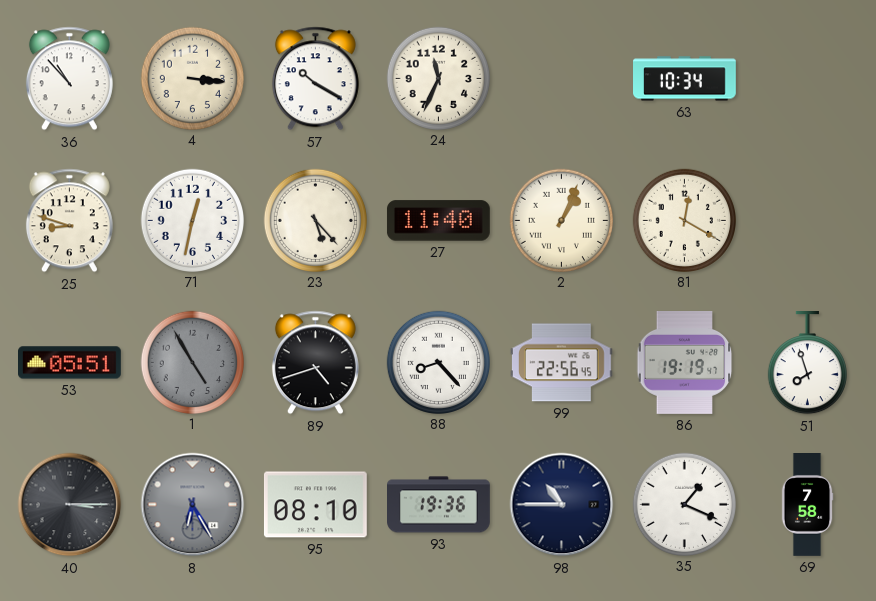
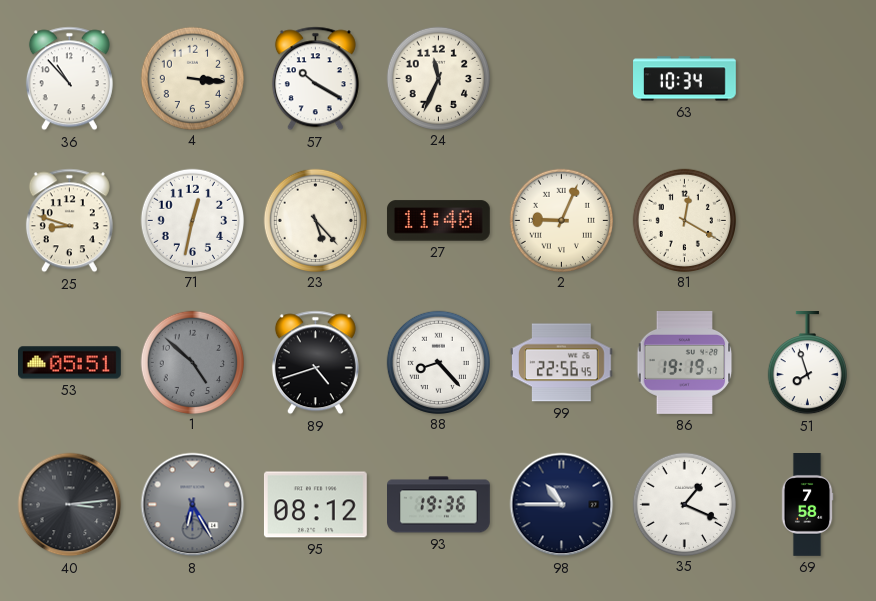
2: 1:04 -> 9:04
1: 4:55 -> 4:52
40: 3:15 -> 3:14
95: 08:10 -> 08:12
